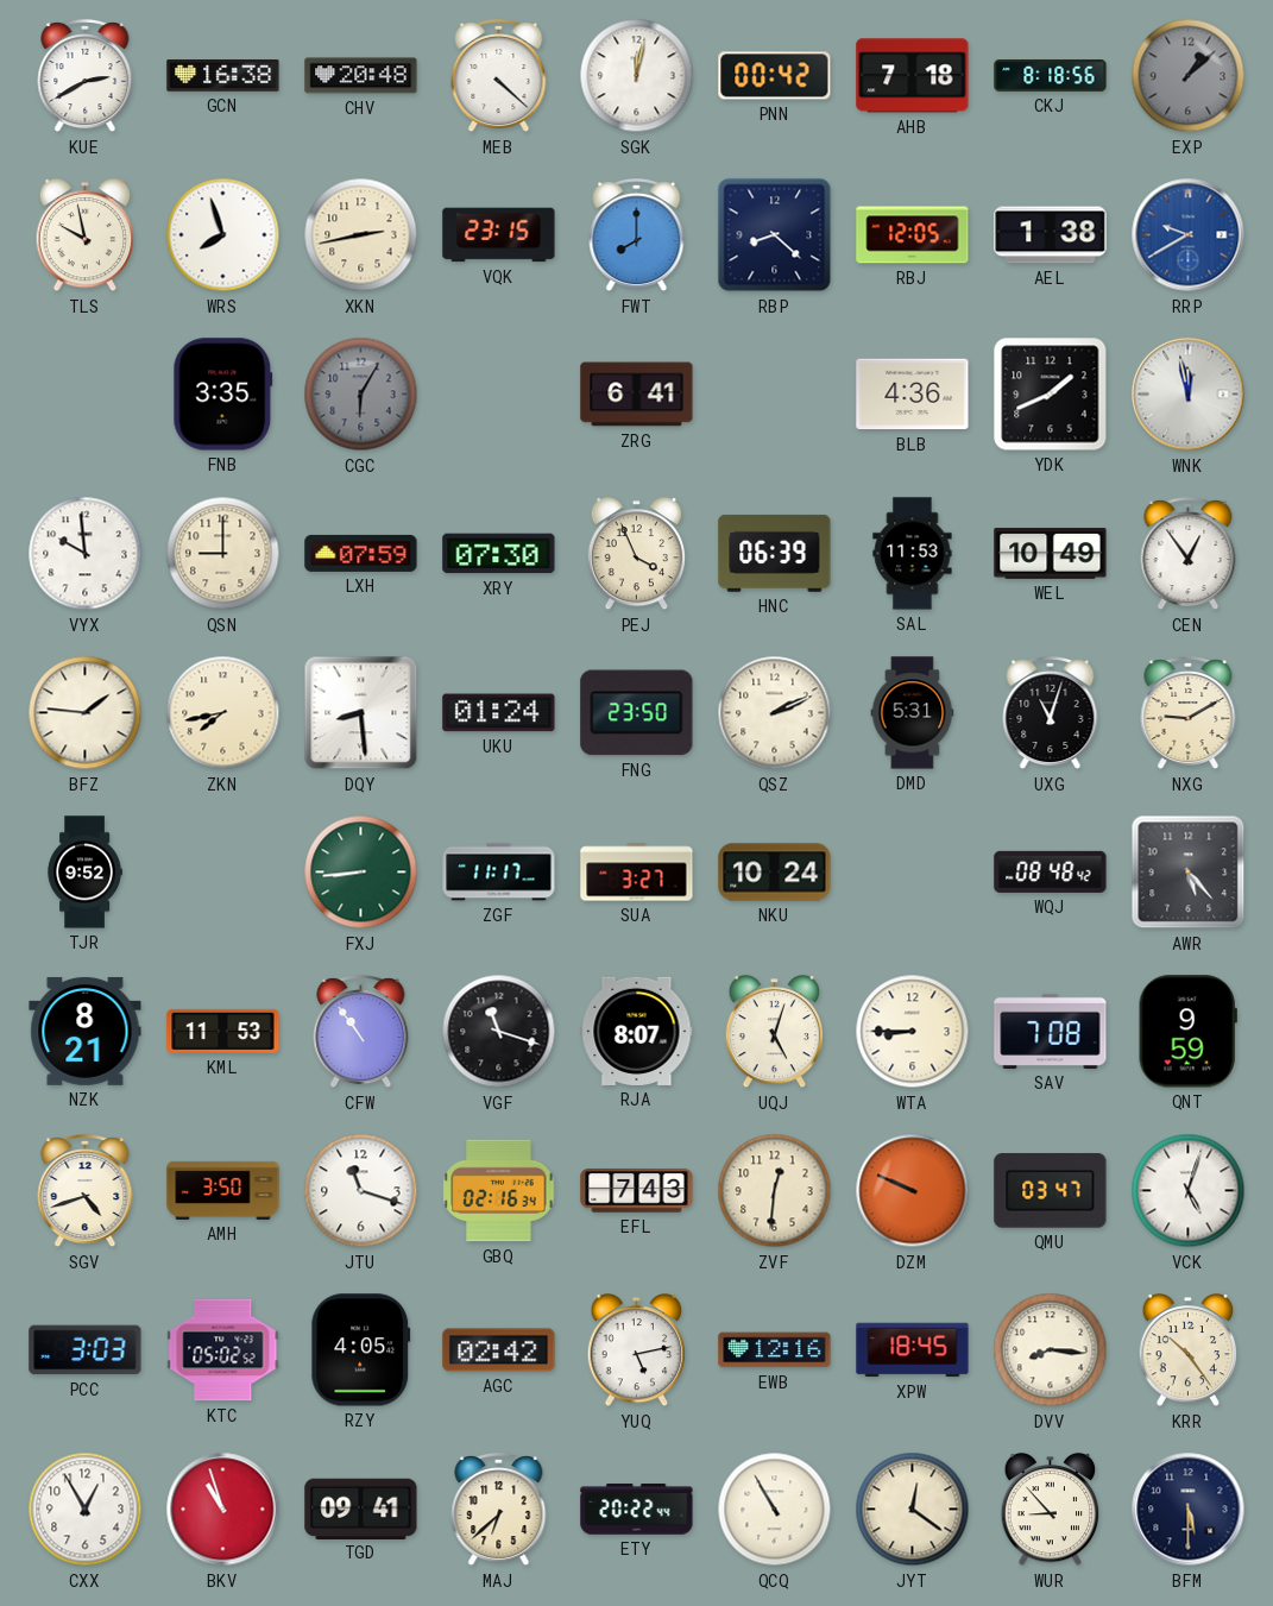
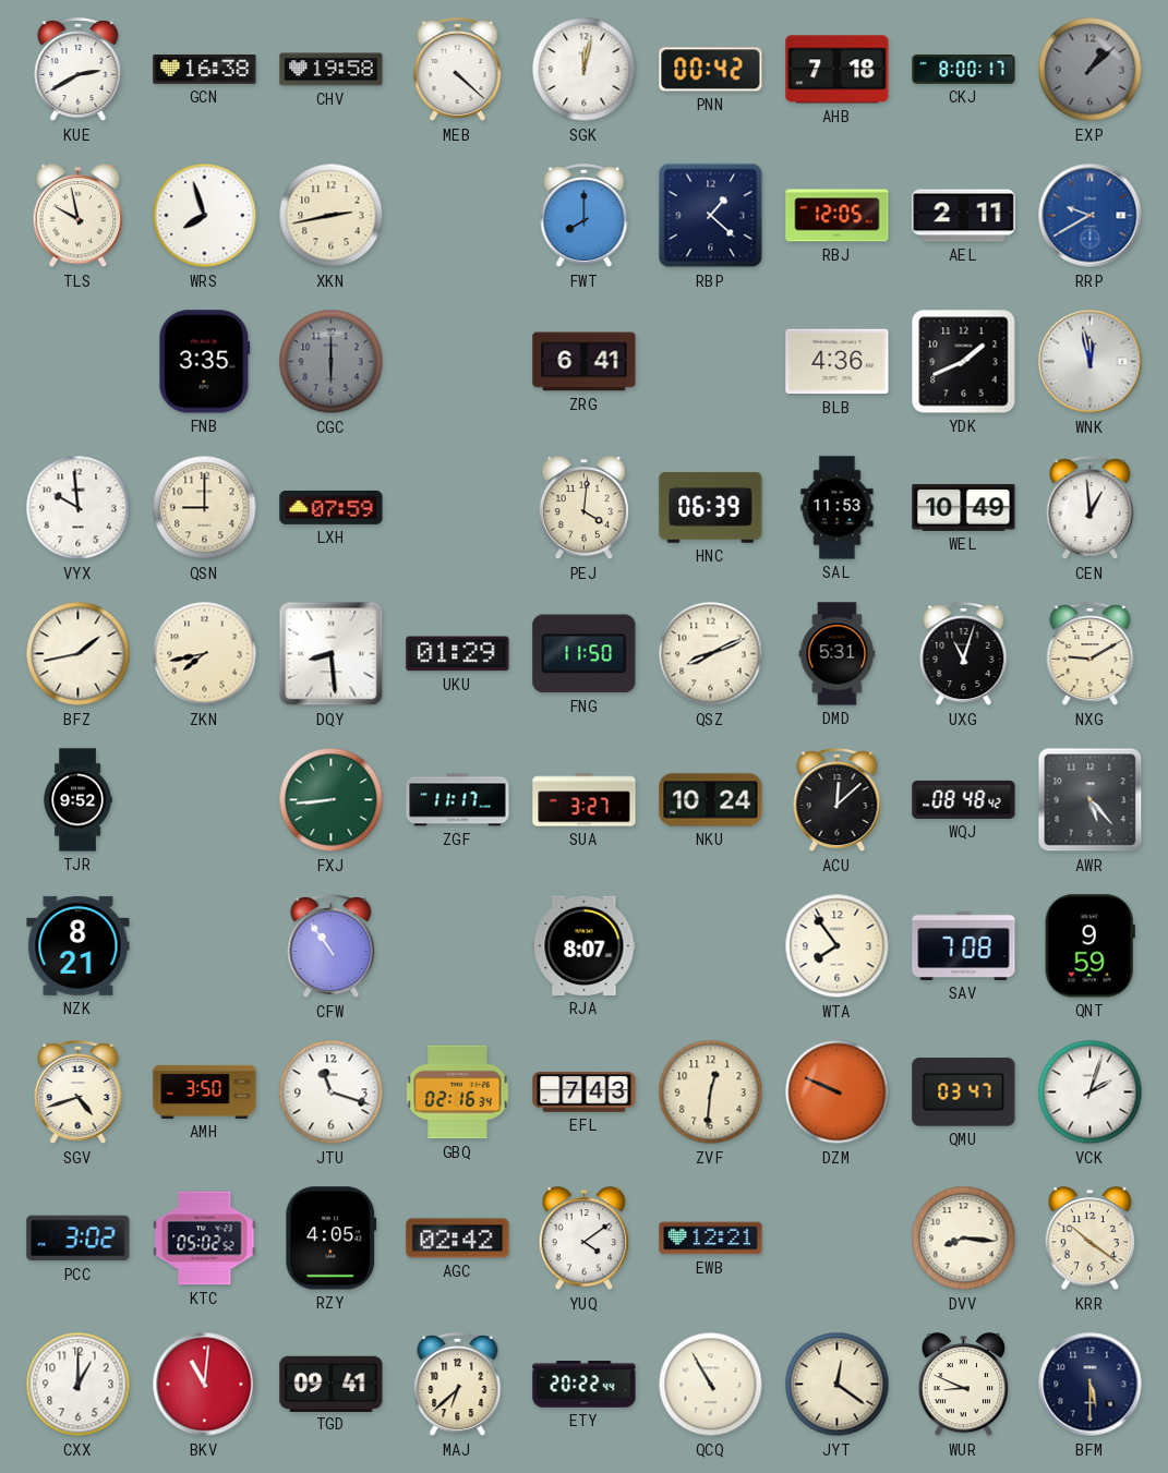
CHV: 20:48 -> 19:58
CKJ: 8:18 -> 8:00
VQK: 23:15 -> none
RBP: 8:22 -> 1:22
AEL: 1:38 -> 2:11
CGC: 6:05 -> 6:00
XRY: 07:30 -> none
PEJ: 3:56 -> 4:01
CEN: 12:54 -> 12:59
BFZ: 1:46 -> 1:43
UKU: 01:24 -> 01:29
FNG: 23:50 -> 11:50
QSZ: 2:11 -> 8:11
ACU: none -> 12:08
KML: 11:53 -> none
VGF: 11:18 -> none
UQJ: 5:03 -> none
WTA: 8:45 -> 7:54
VCK: 5:03 -> 2:03
PCC: 3:03 -> 3:02
YUQ: 5:13 -> 4:09
EWB: 12:16 -> 12:21
XPW: 18:45 -> none
KRR: 10:24 -> 10:21
CXX: 12:55 -> 1:00
BKV: 10:57 -> 11:01
WUR: 8:53 -> 8:49
